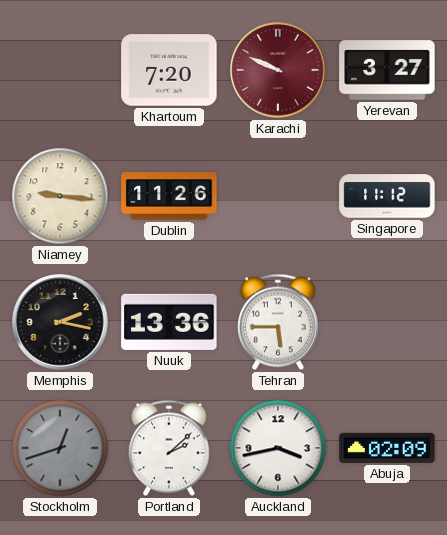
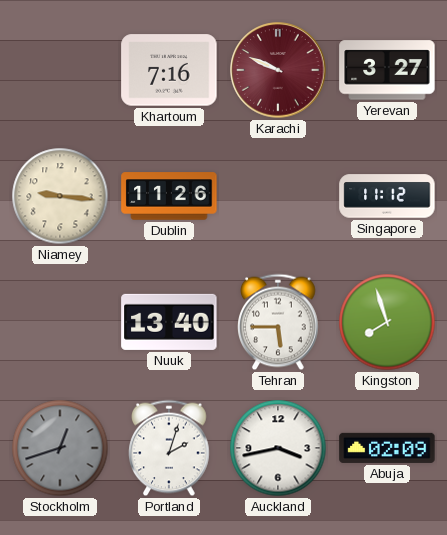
Khartoum: 7:20 -> 7:16
Memphis: 2:17 -> none
Nuuk: 13:36 -> 13:40
Kingston: none -> 7:57
Portland: 2:08 -> 2:03
